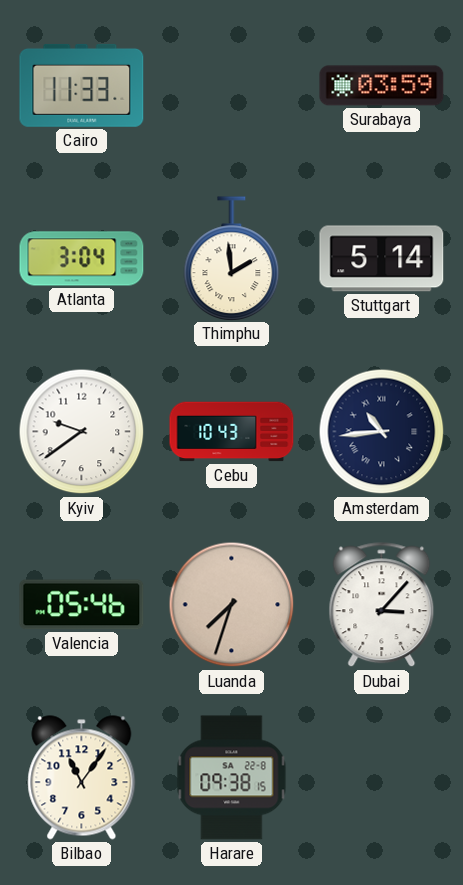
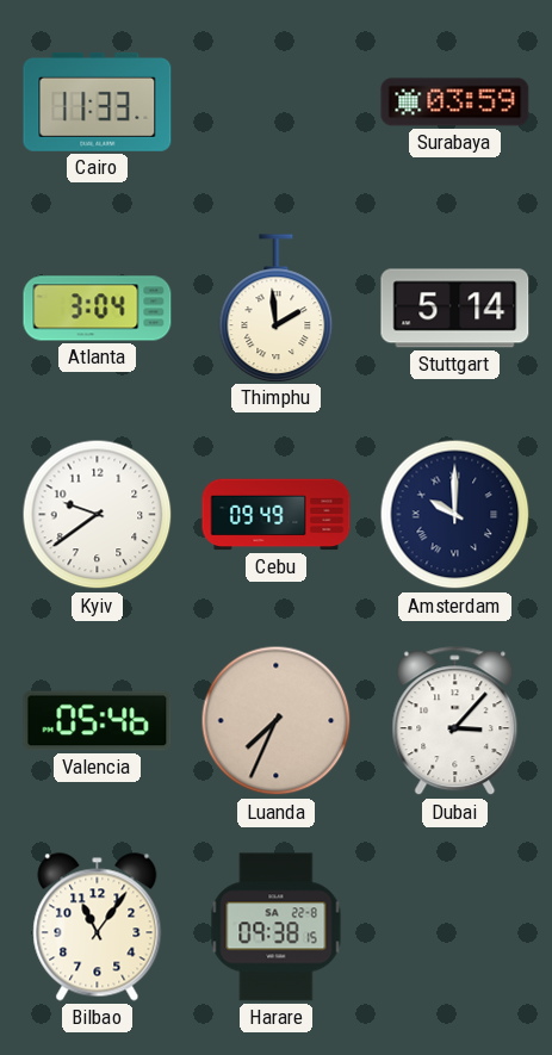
Cebu: 10:43 -> 09:49
Amsterdam: 10:44 -> 10:00
Luanda: 7:33 -> 7:34
